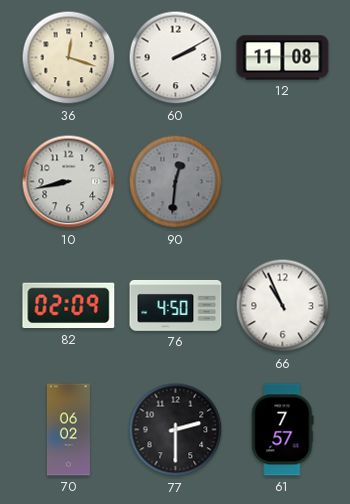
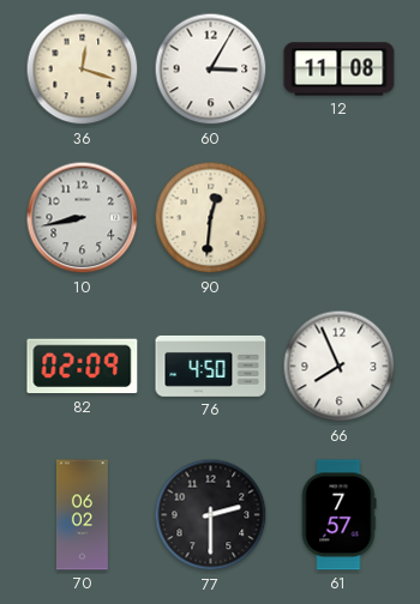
60: 2:10 -> 3:05
90 dial: grey -> cream
66: 10:56 -> 7:56
